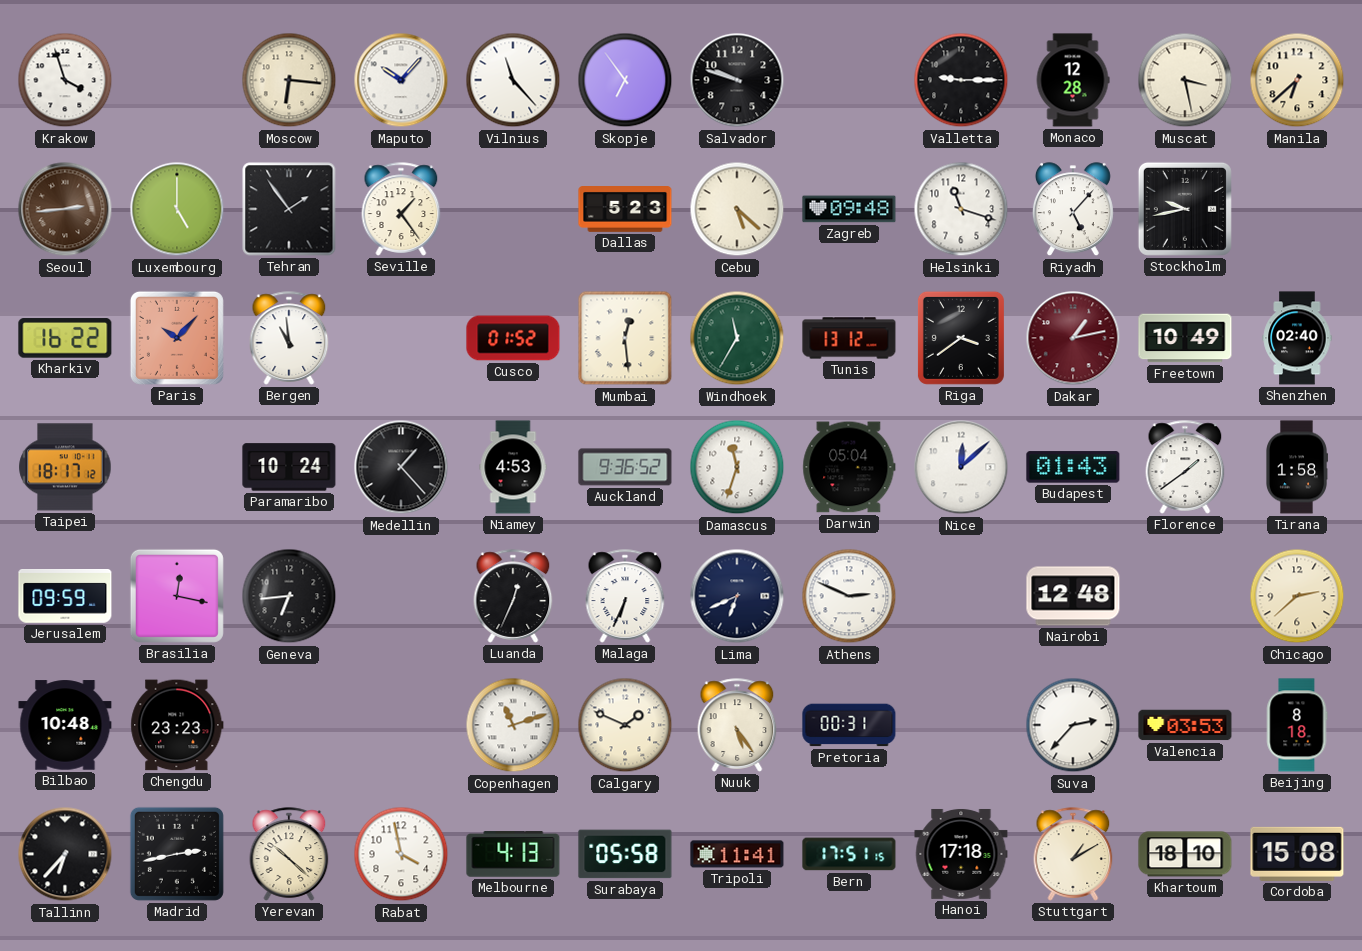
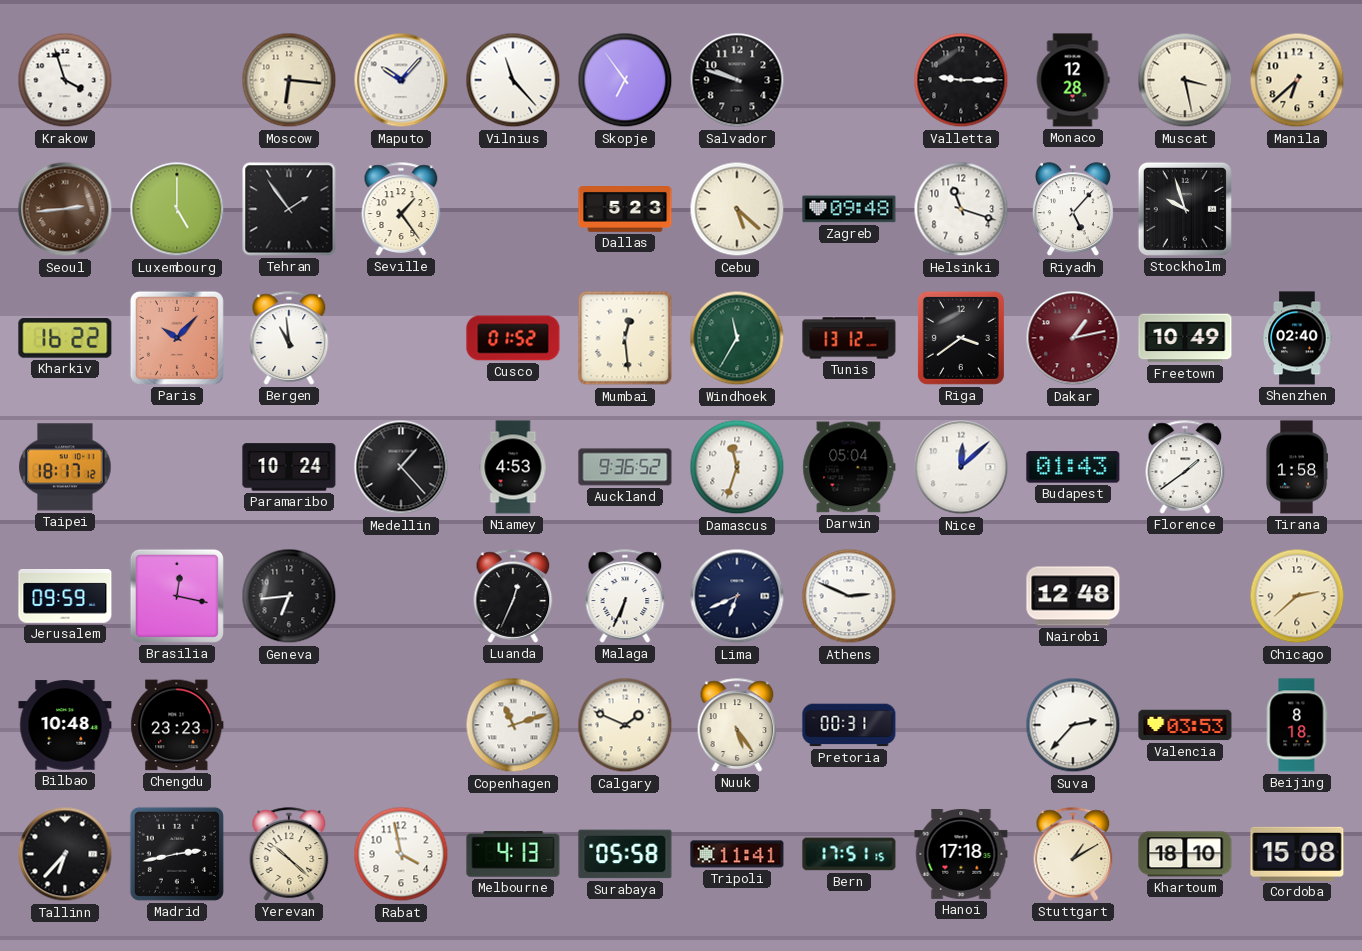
Stockholm: 9:43 -> 9:57
